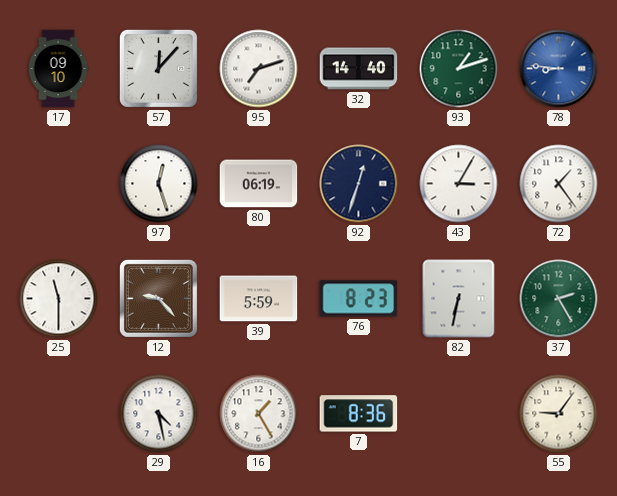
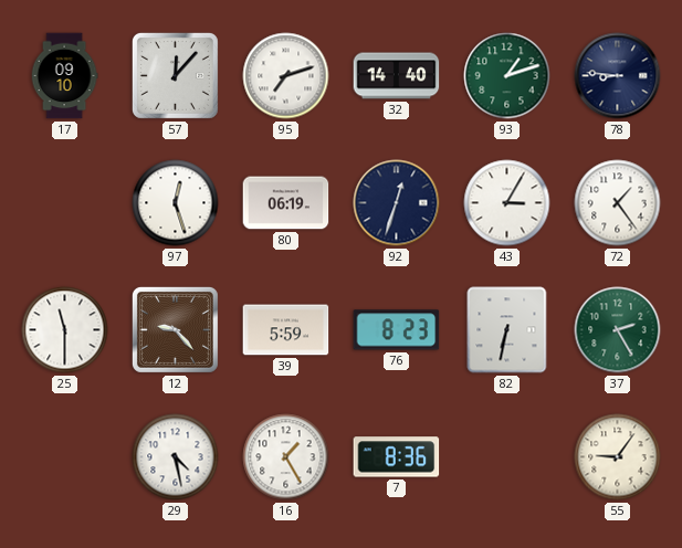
78 dial: blue -> navy
